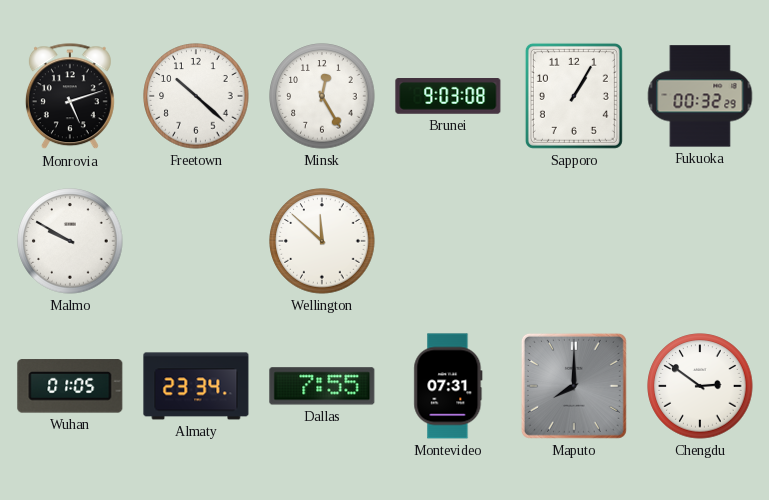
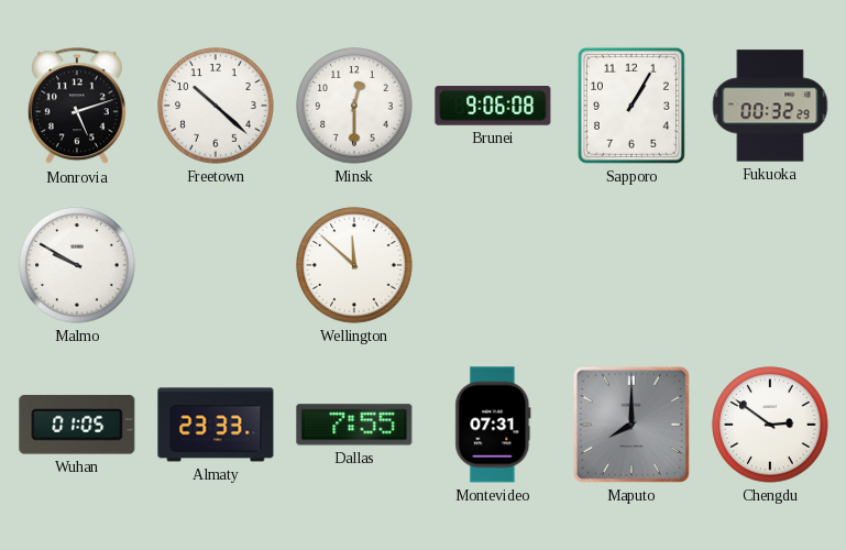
Minsk: 12:25 -> 12:30
Brunei: 9:03 -> 9:06
Almaty: 23:34 -> 23:33
